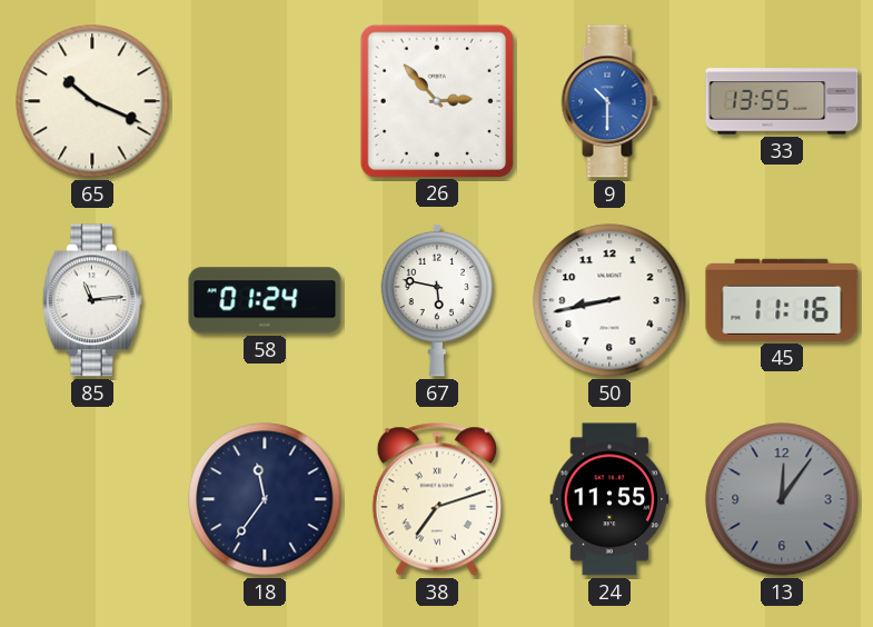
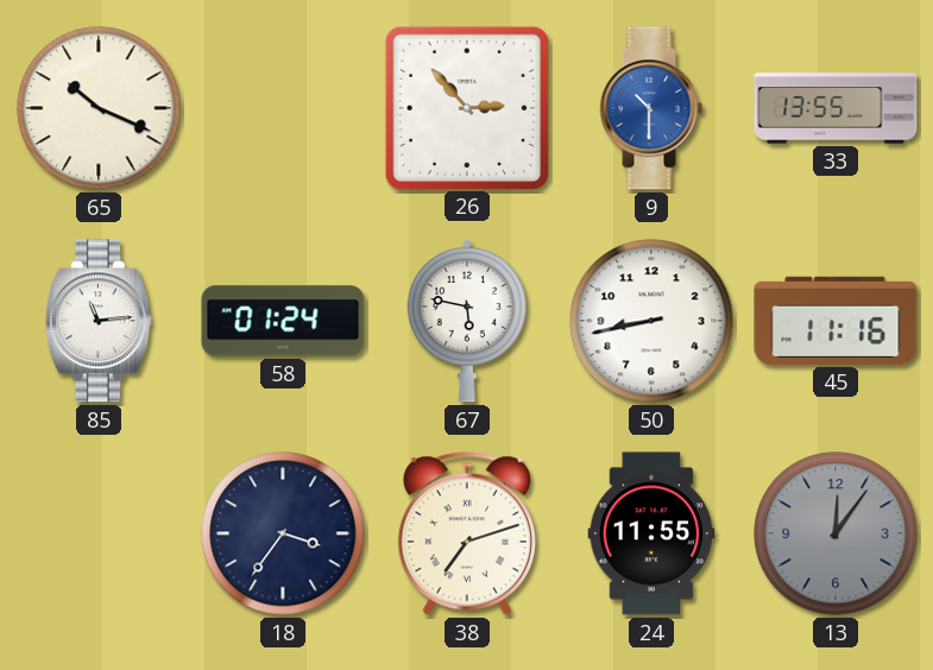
18: 11:36 -> 3:36
